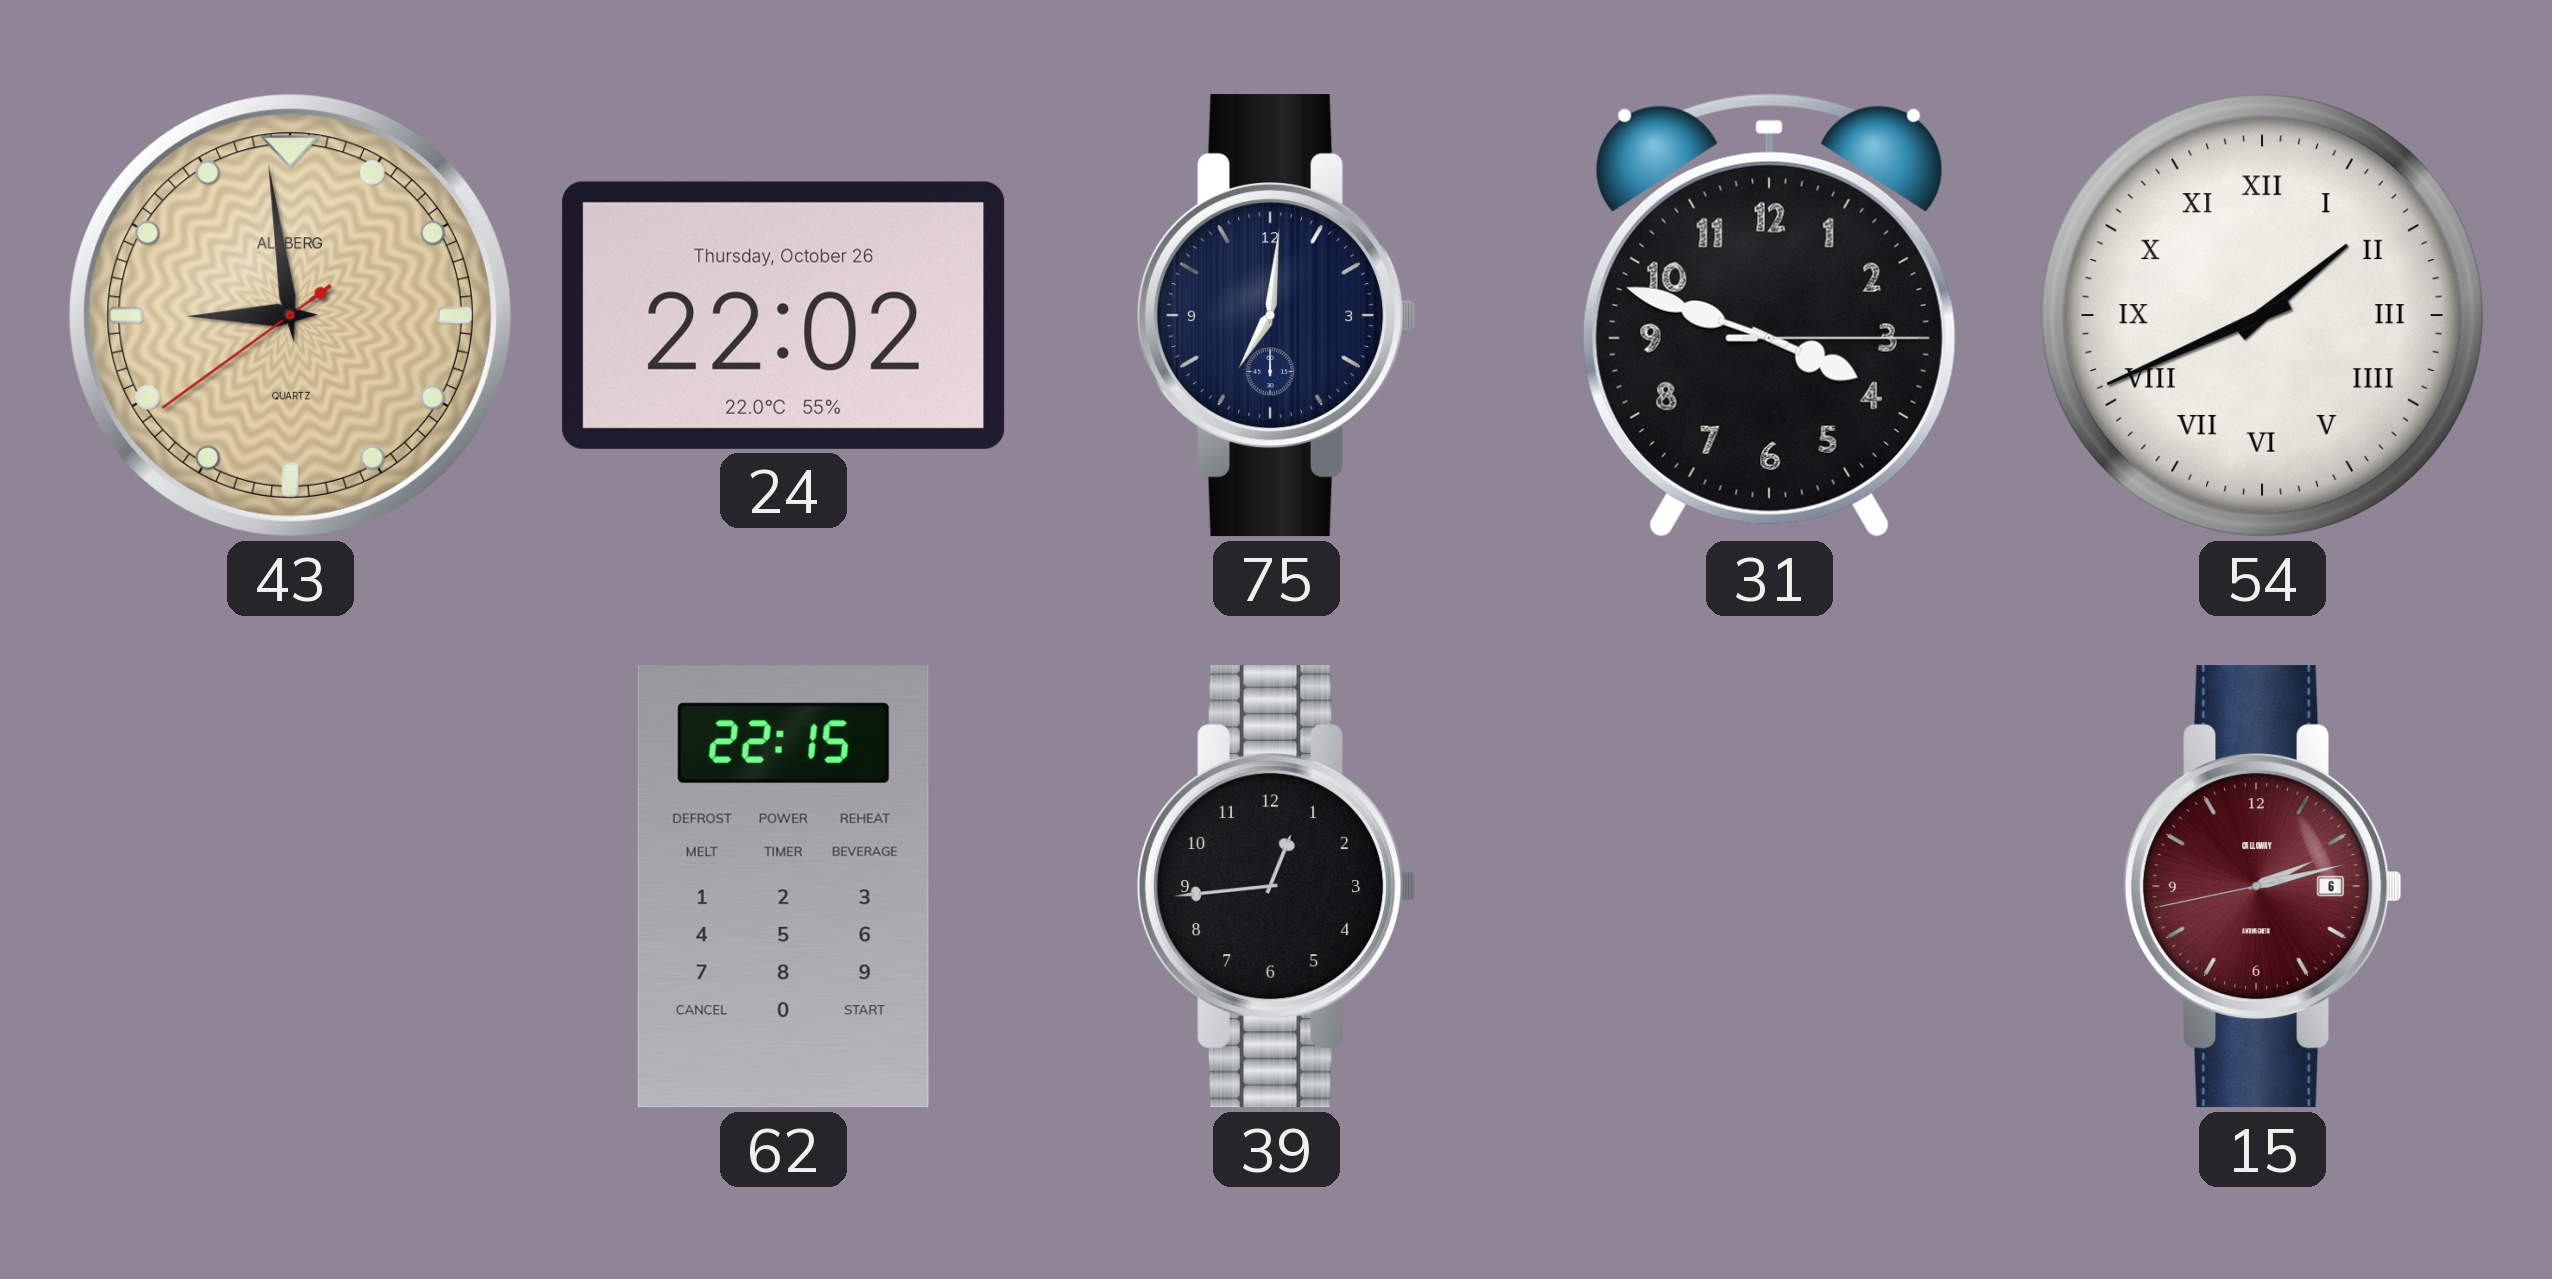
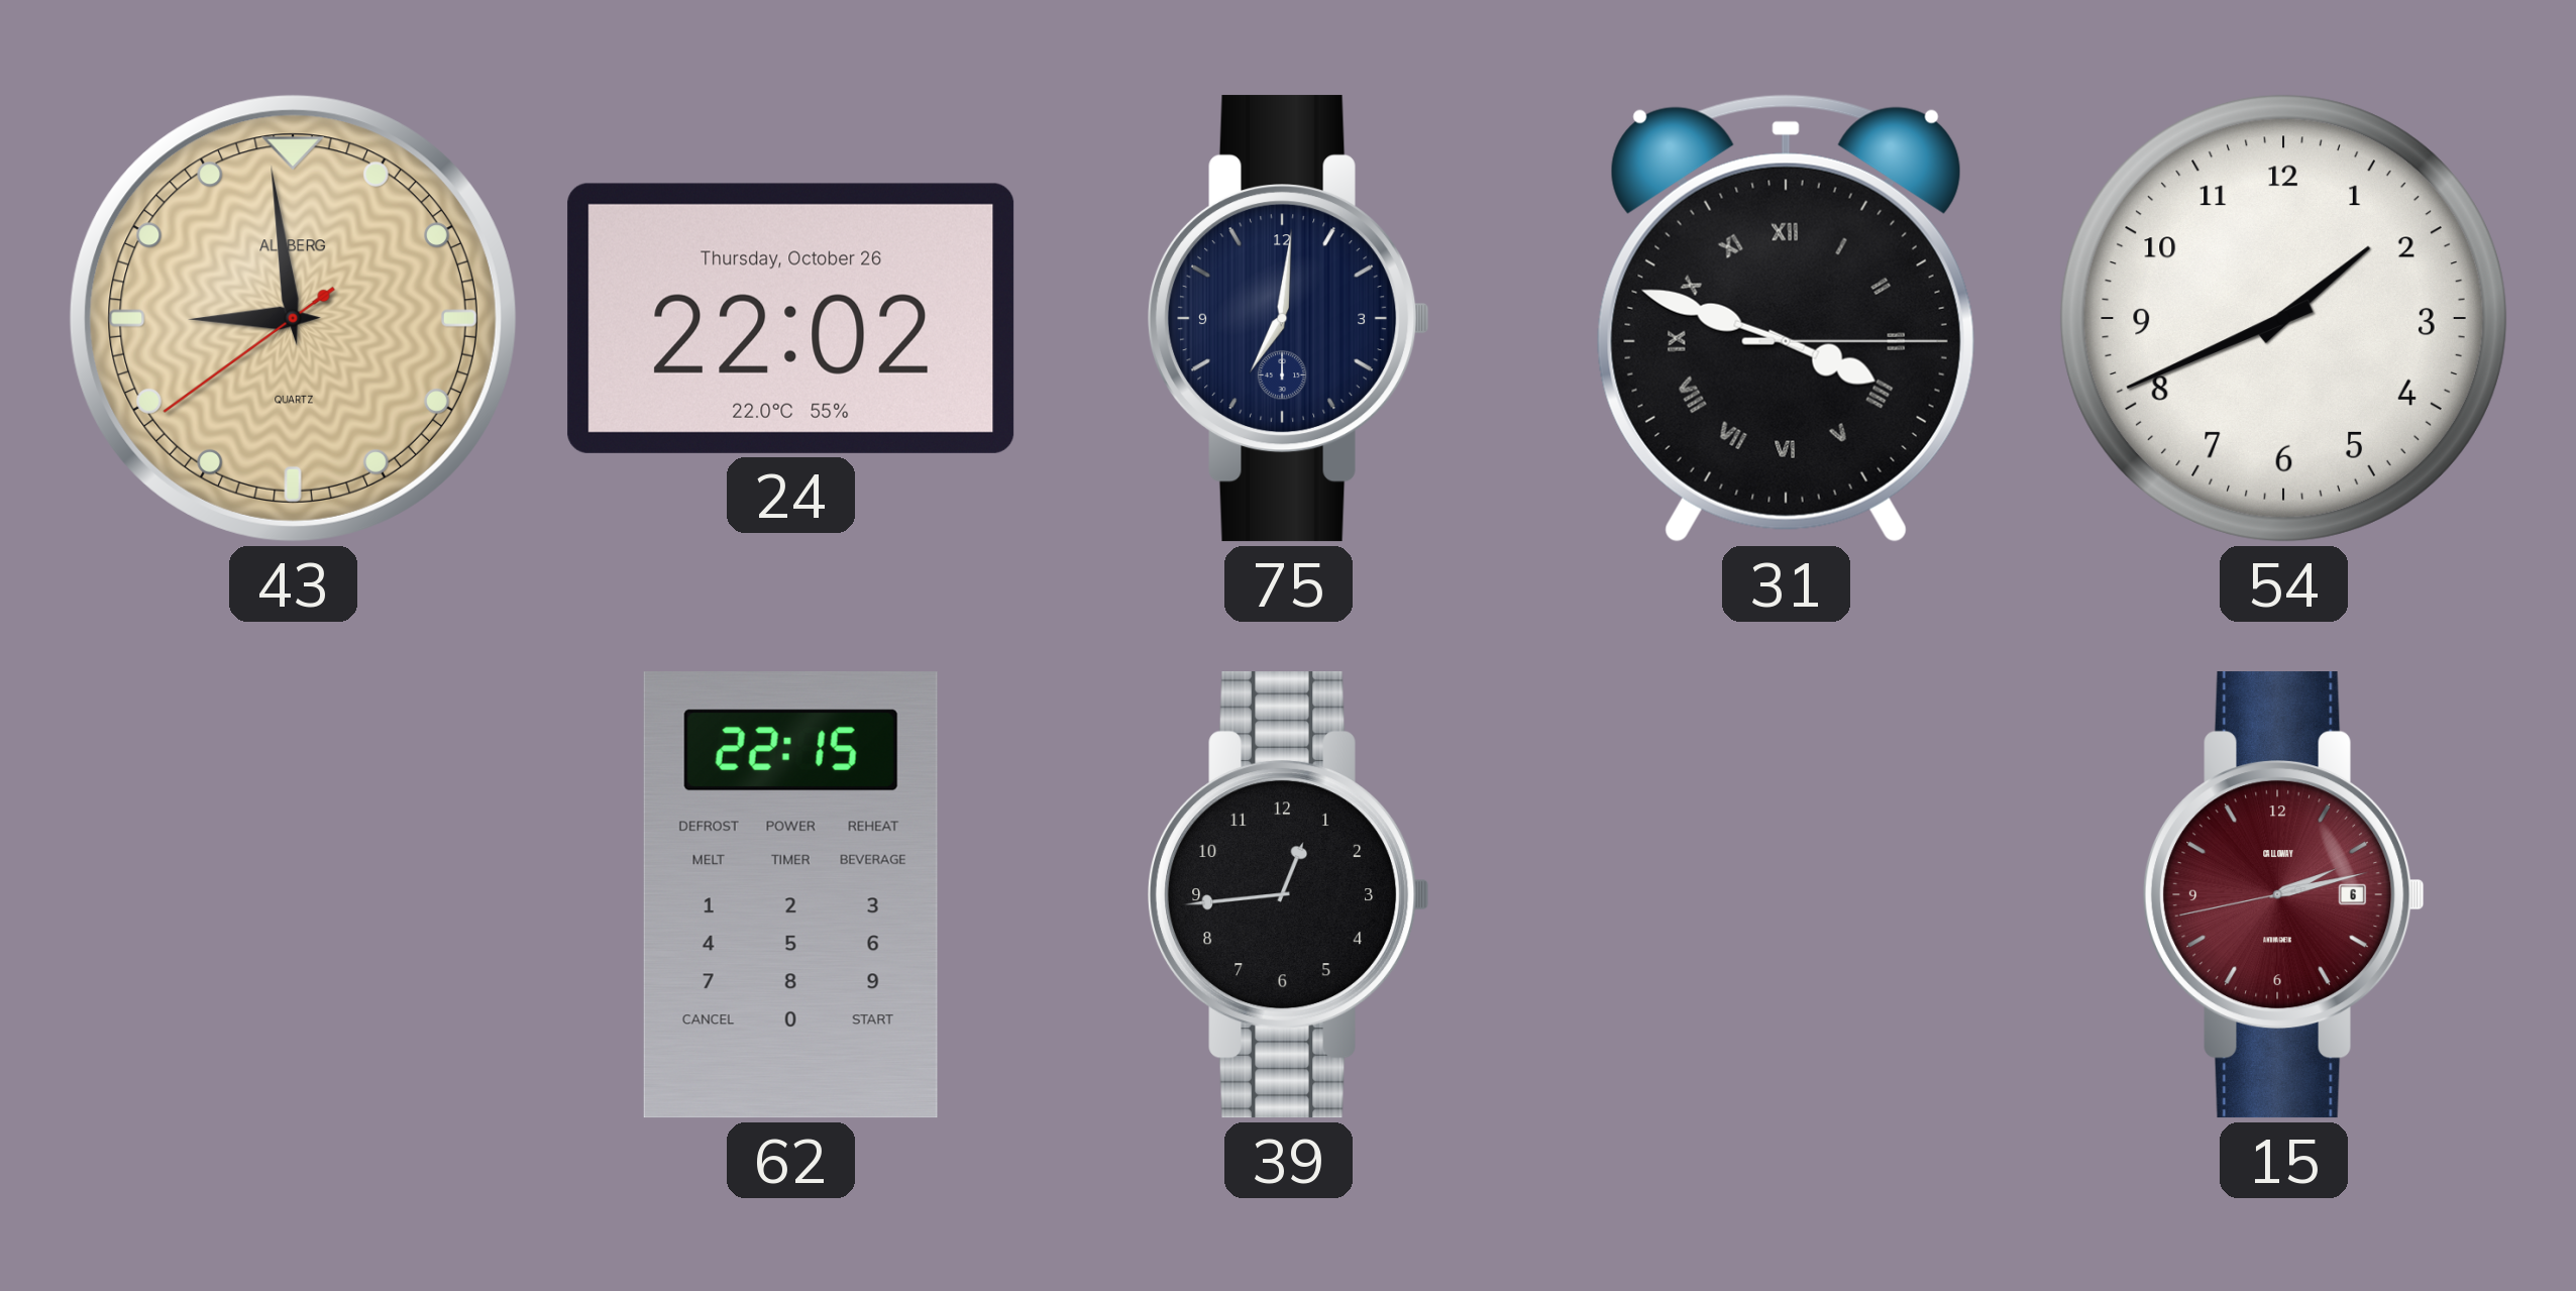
31 numerals: Arabic -> Roman
54 numerals: Roman -> Arabic
